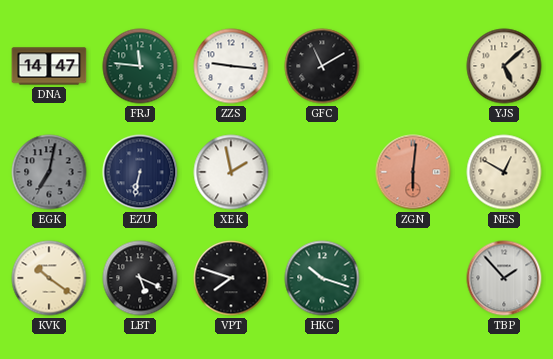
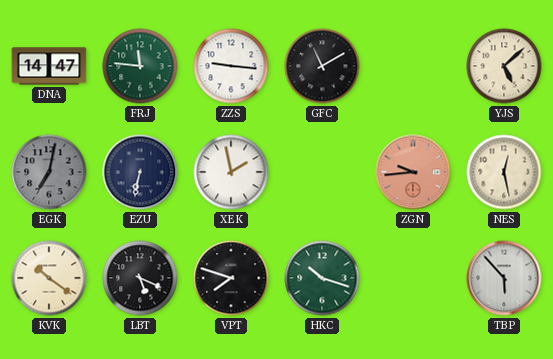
ZGN: 6:01 -> 9:44
NES: 12:50 -> 12:28
TBP: 1:53 -> 5:53
